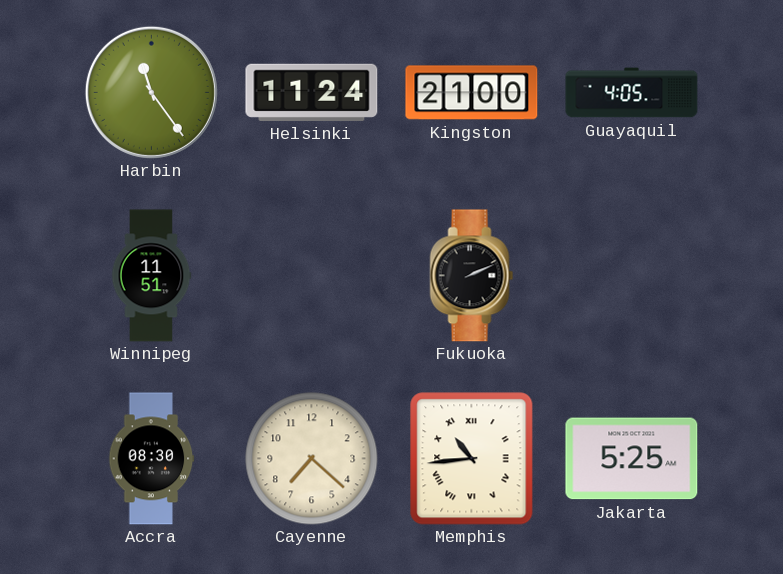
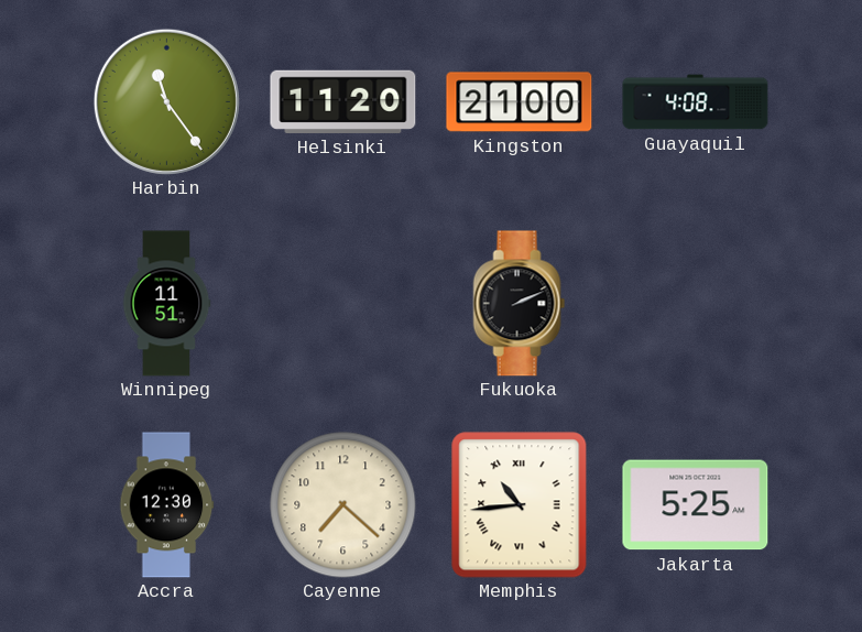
Helsinki: 11:24 -> 11:20
Guayaquil: 4:05 -> 4:08
Accra: 08:30 -> 12:30
